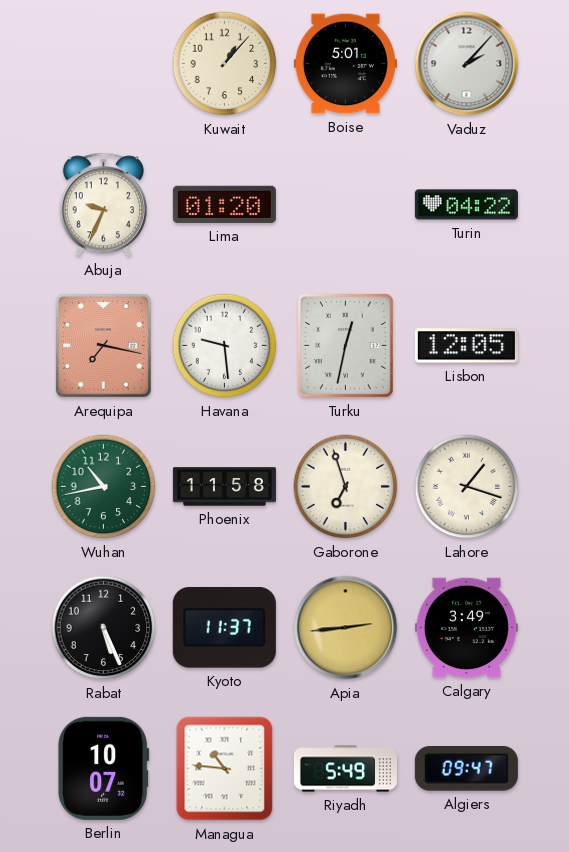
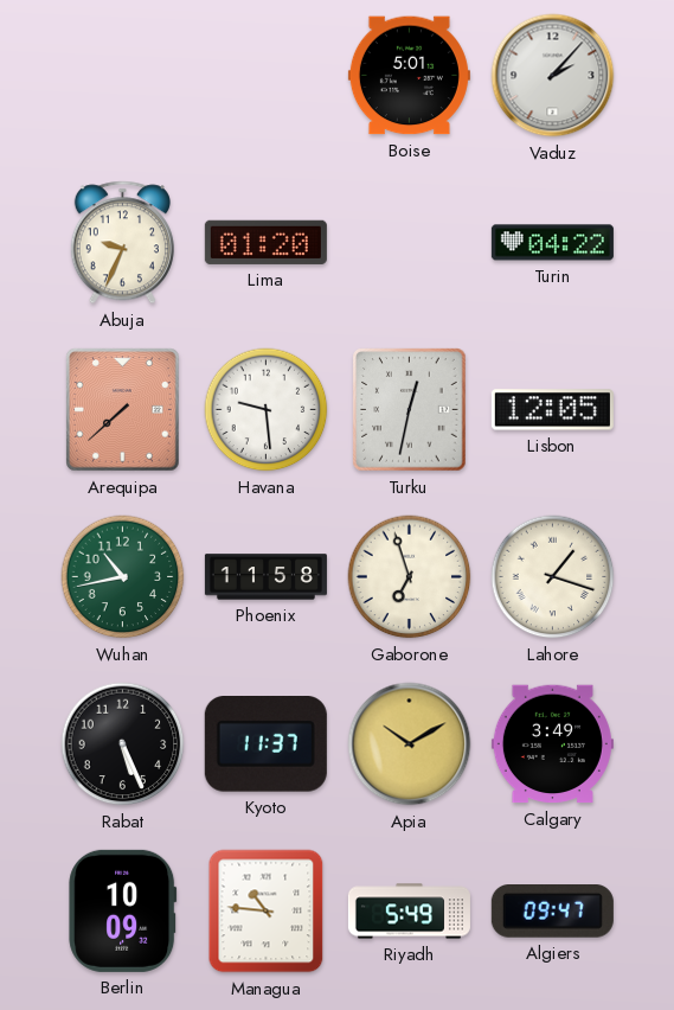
Kuwait: 1:07 -> none
Arequipa: 7:17 -> 7:38
Apia: 2:44 -> 10:10
Berlin: 10:07 -> 10:09
